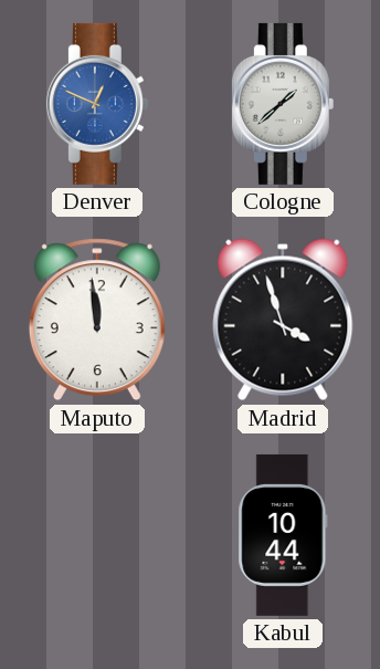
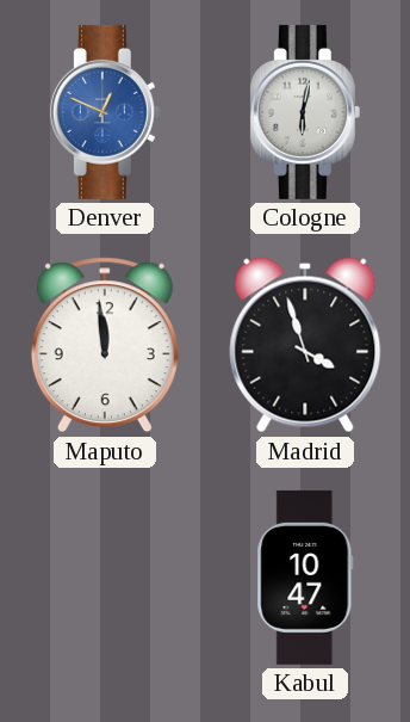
Cologne: 1:38 -> 6:02
Kabul: 10:44 -> 10:47
